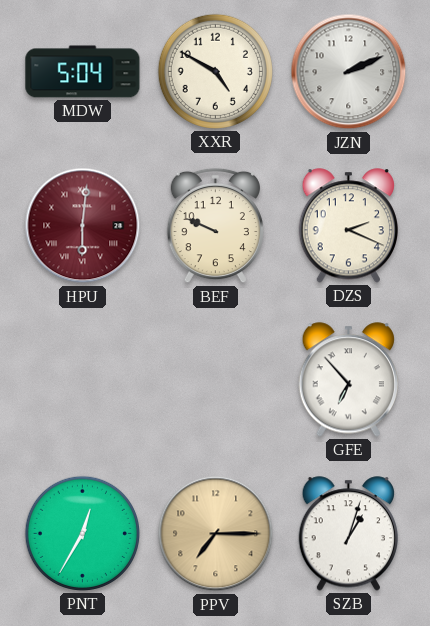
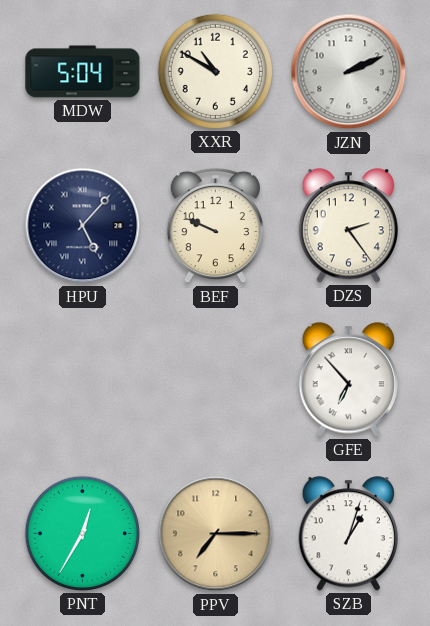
XXR: 4:50 -> 10:50
HPU: 6:01 -> 5:07
HPU dial: burgundy -> navy
DZS: 2:19 -> 2:24
